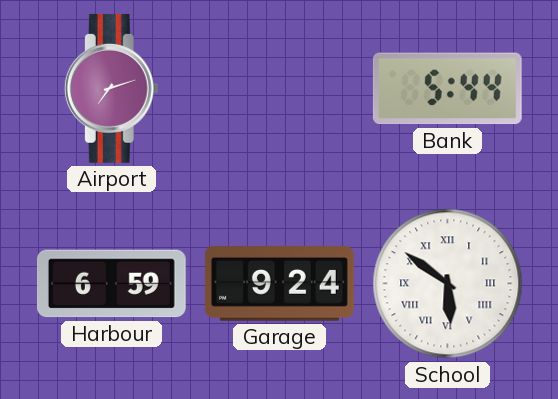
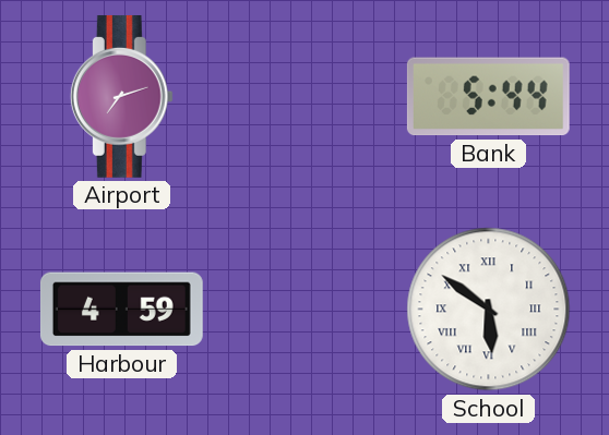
Harbour: 6:59 -> 4:59
Garage: 9:24 -> none
